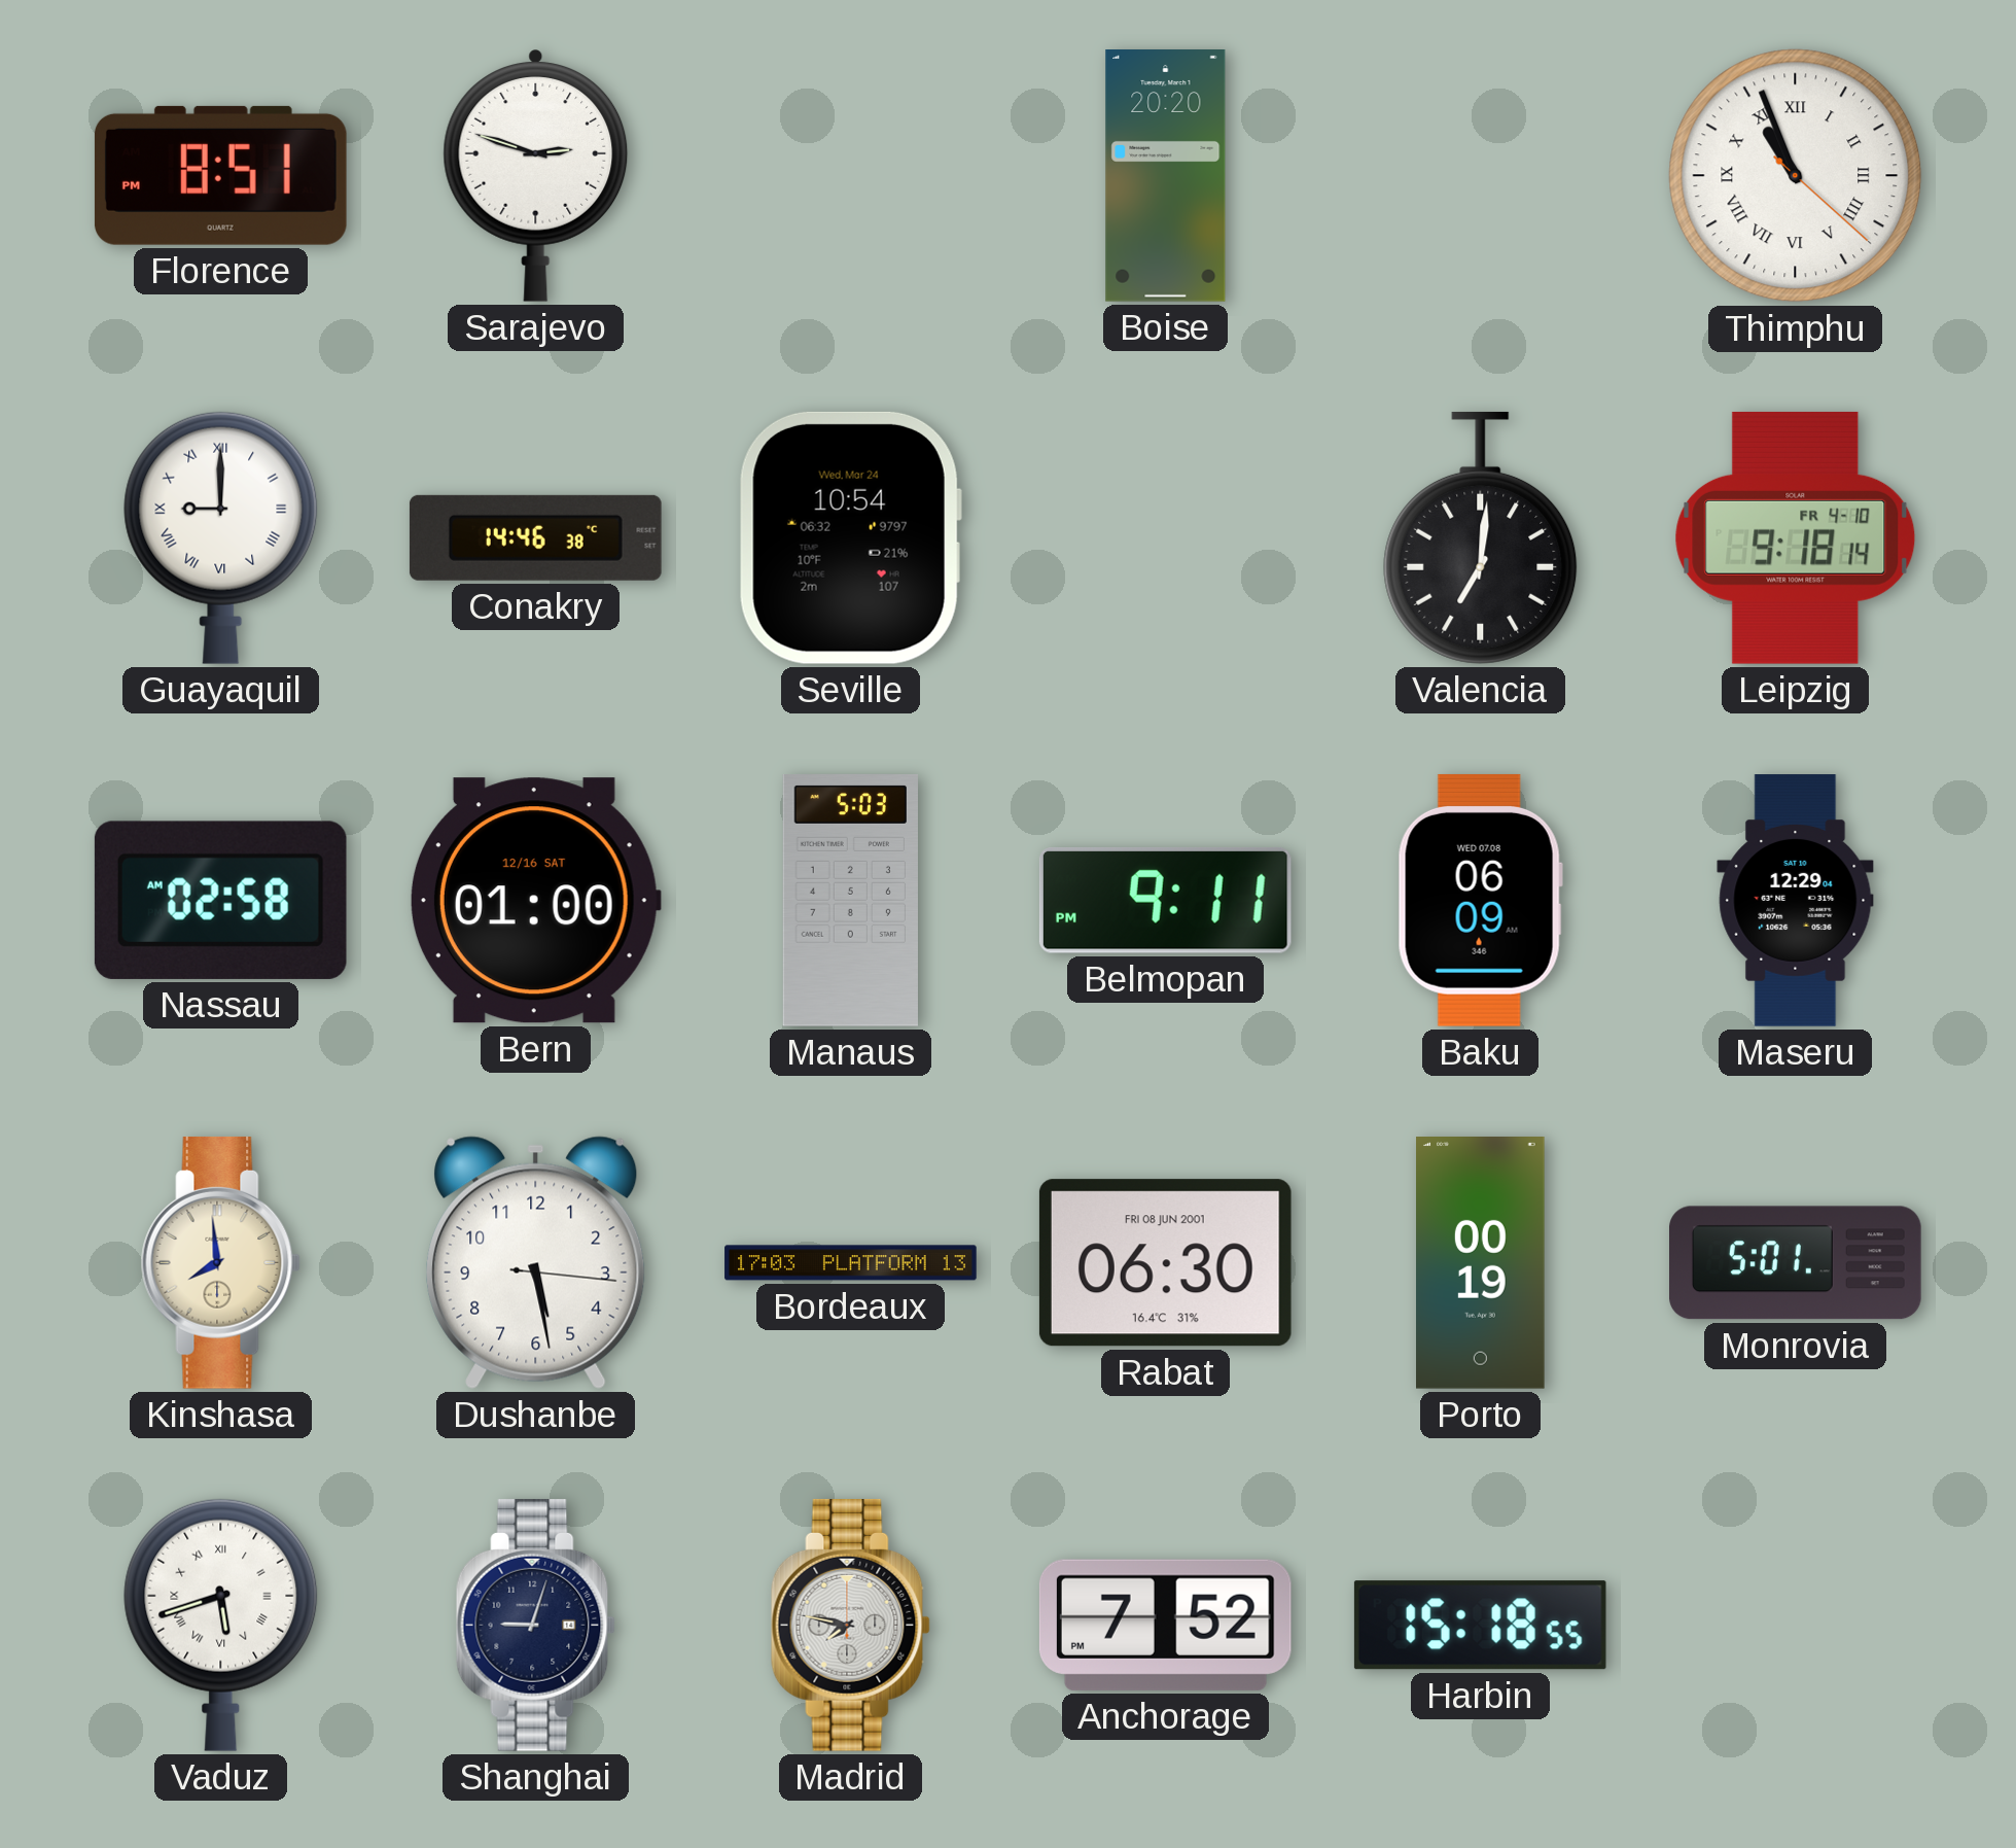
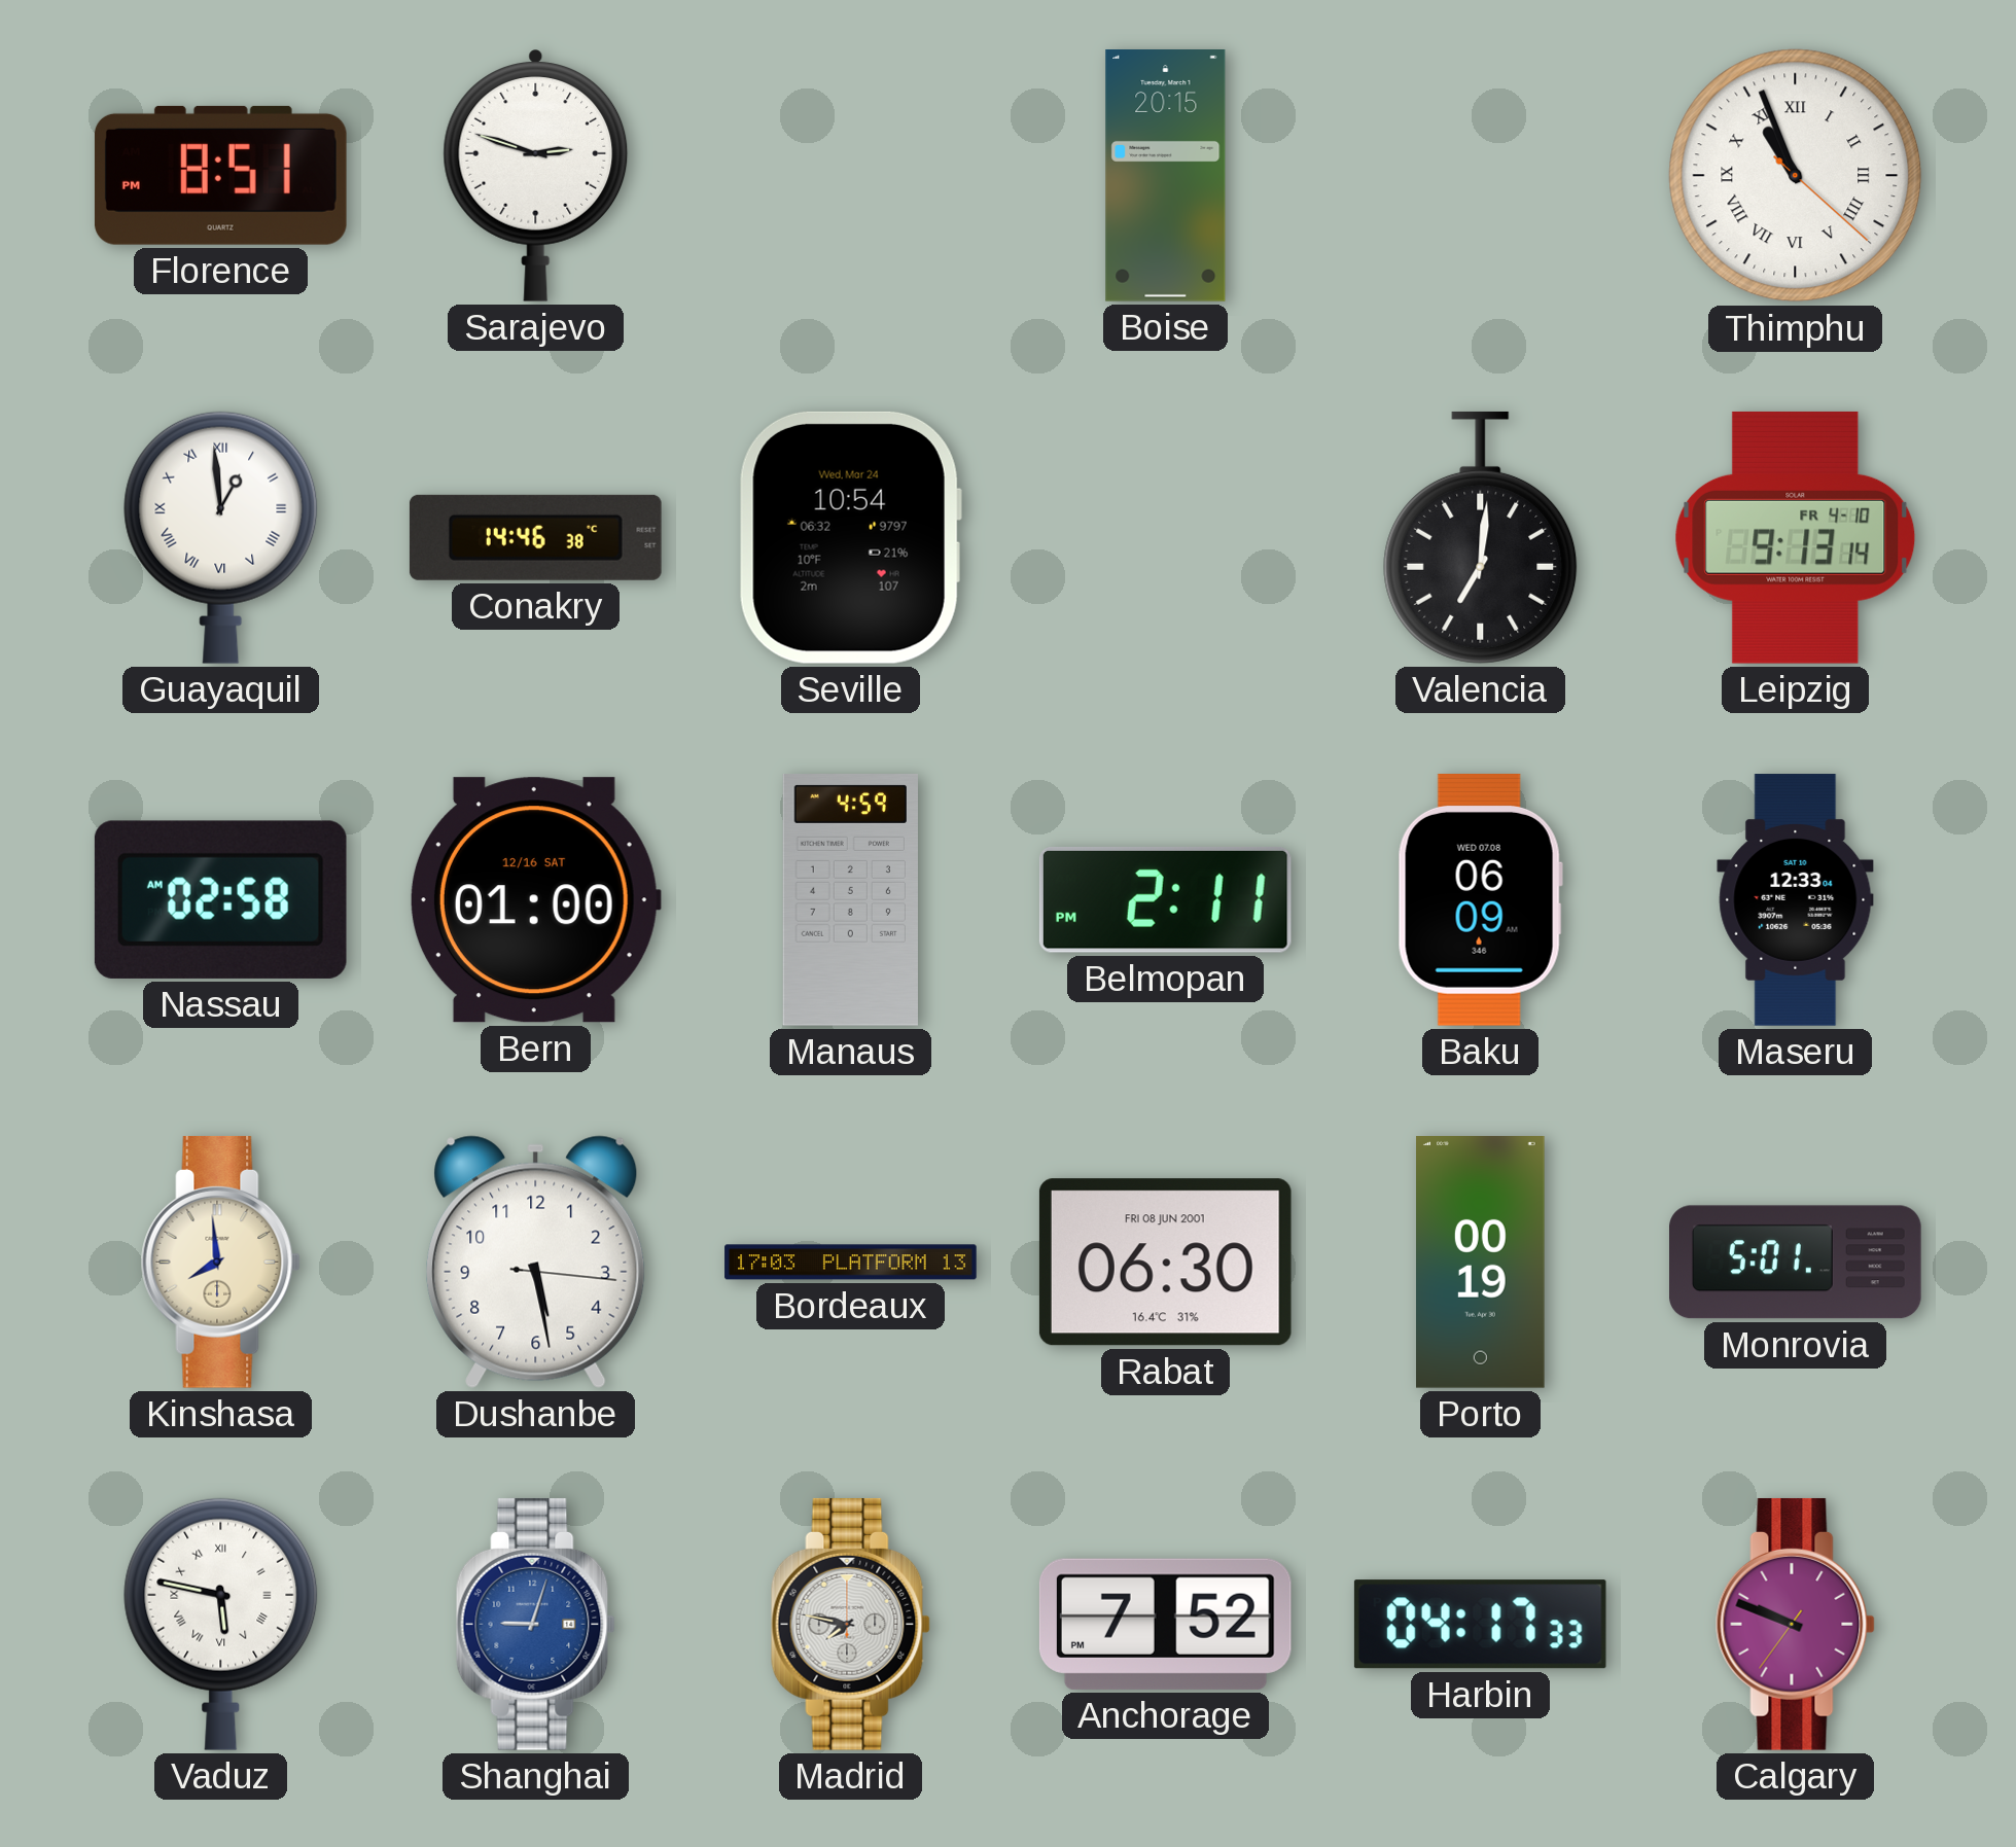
Boise: 20:20 -> 20:15
Guayaquil: 9:00 -> 12:59
Leipzig: 9:18 -> 9:13
Manaus: 5:03 -> 4:59
Belmopan: 9:11 -> 2:11
Maseru: 12:29 -> 12:33
Vaduz: 5:42 -> 5:47
Shanghai dial: navy -> blue
Harbin: 15:18 -> 04:17
Calgary: none -> 9:48
